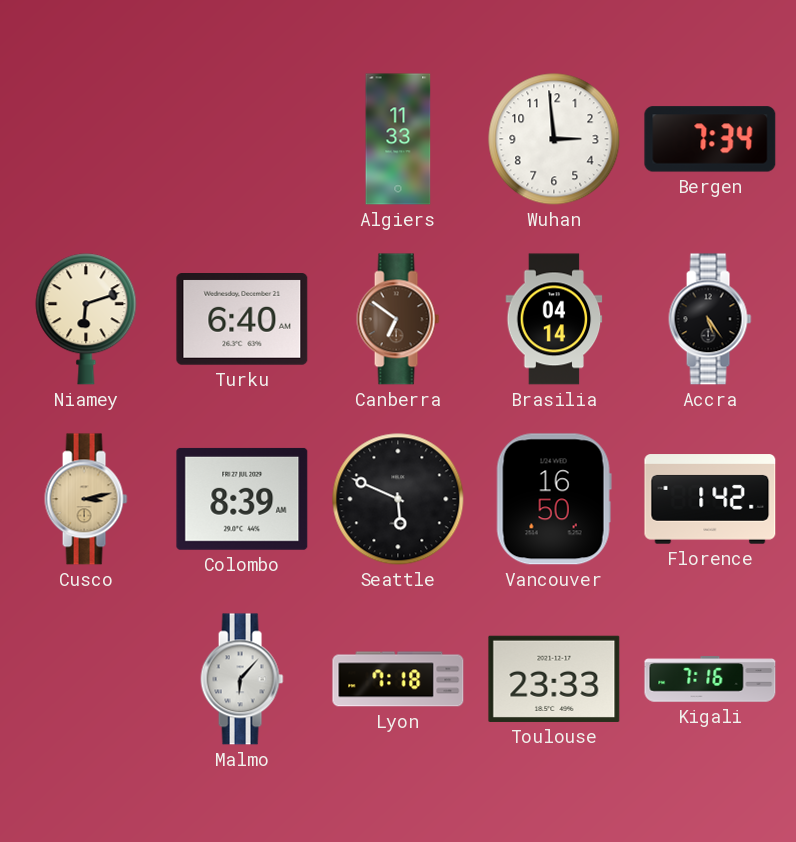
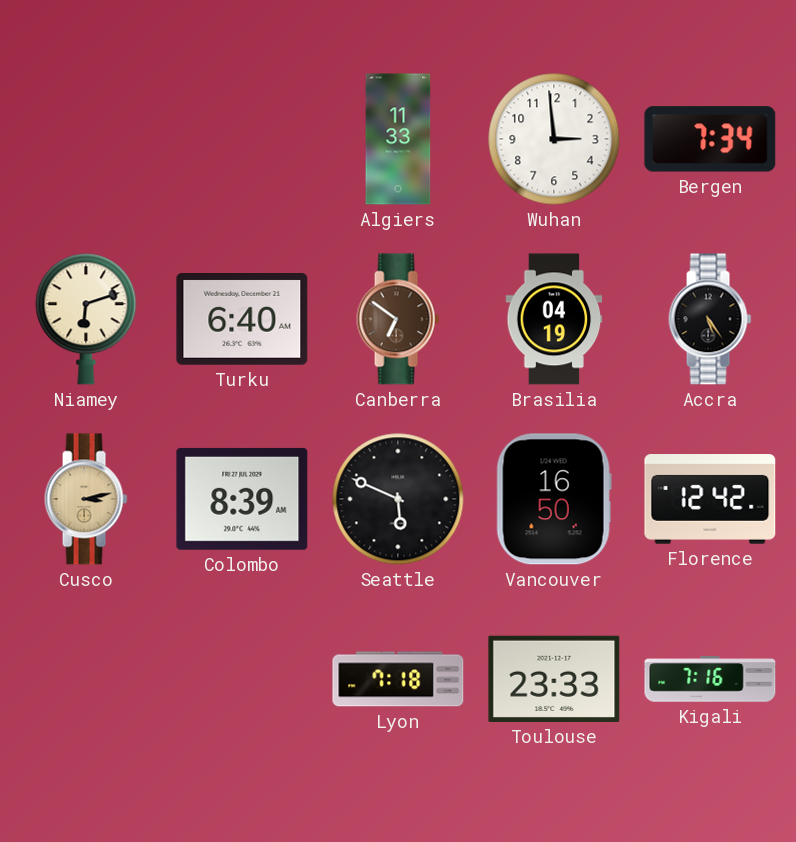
Brasilia: 04:14 -> 04:19
Florence: 1:42 -> 12:42
Malmo: 6:07 -> none
